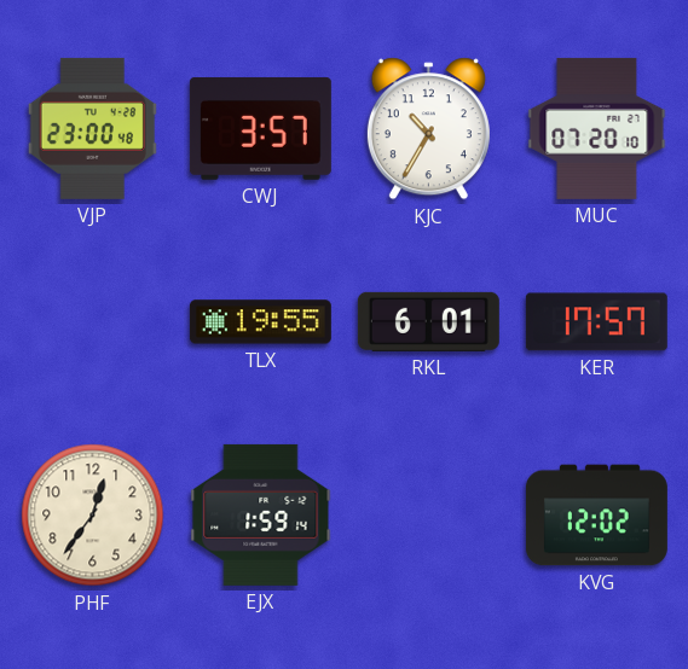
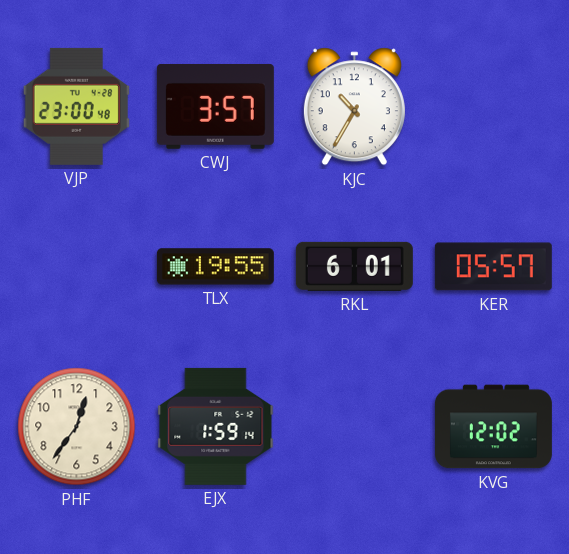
MUC: 07:20 -> none
KER: 17:57 -> 05:57
